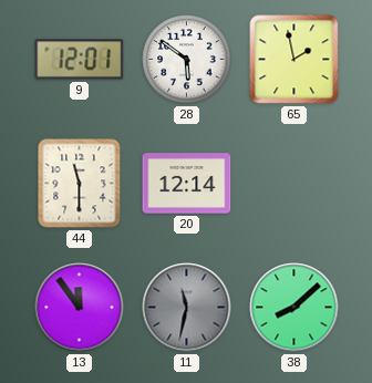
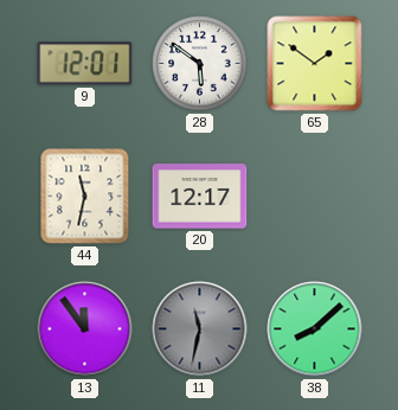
65: 1:58 -> 1:51
44: 11:30 -> 11:32
20: 12:14 -> 12:17
